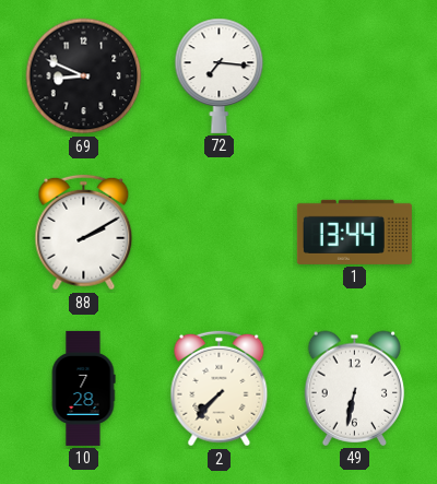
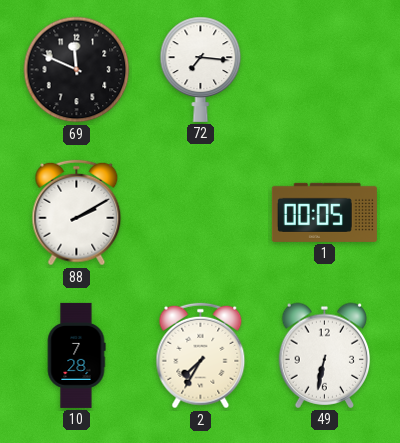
69: 8:49 -> 11:49
1: 13:44 -> 00:05
2: 7:37 -> 7:35
